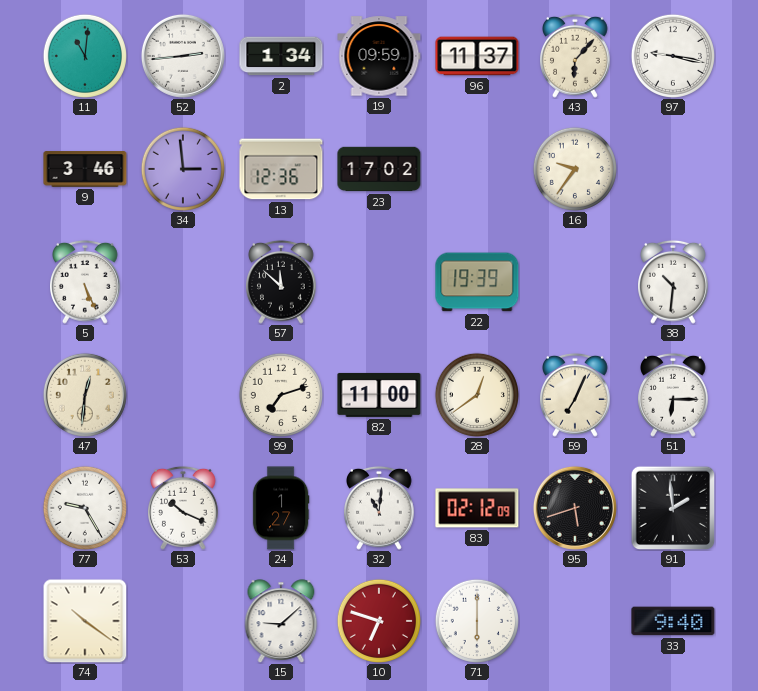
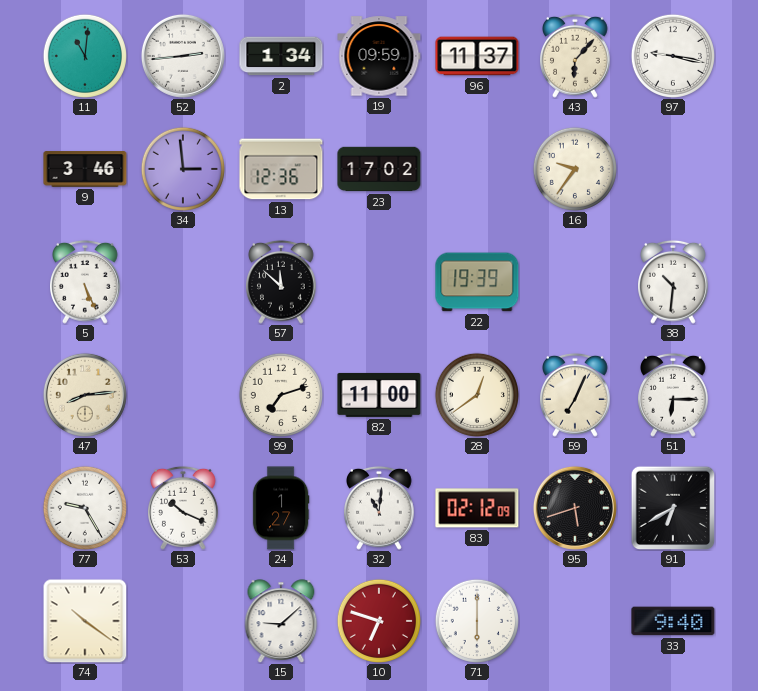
47: 12:31 -> 8:14
91: 1:59 -> 6:40
